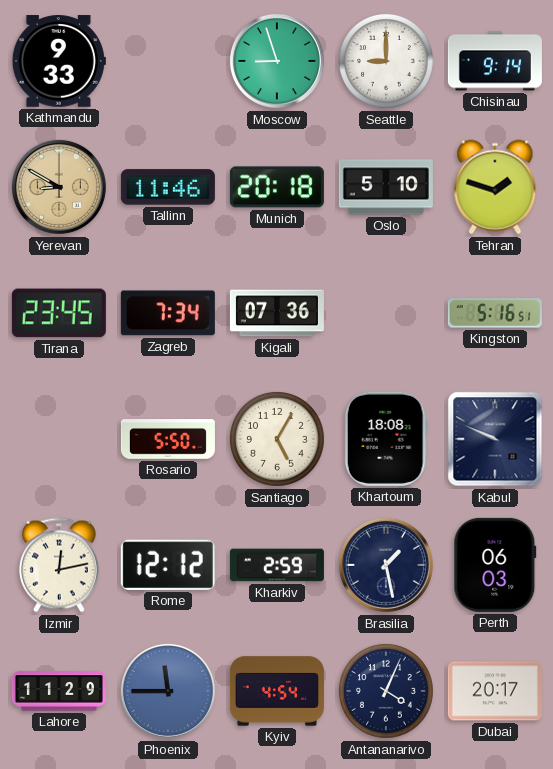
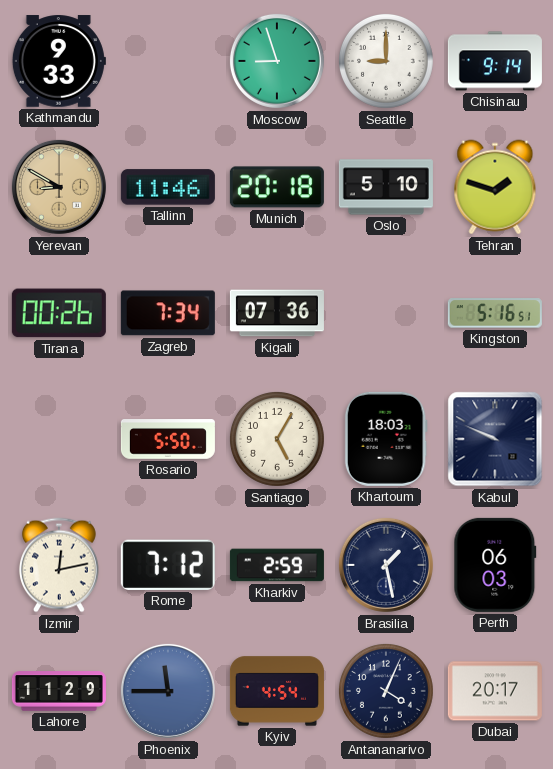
Tirana: 23:45 -> 00:26
Khartoum: 18:08 -> 18:03
Rome: 12:12 -> 7:12
